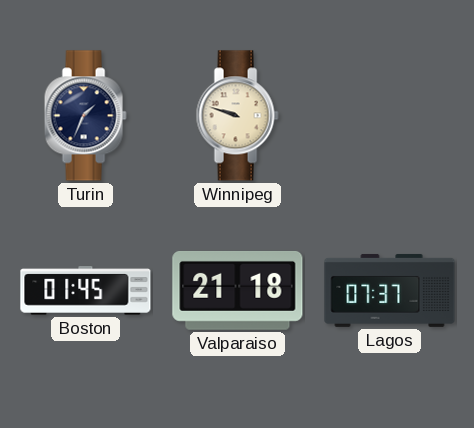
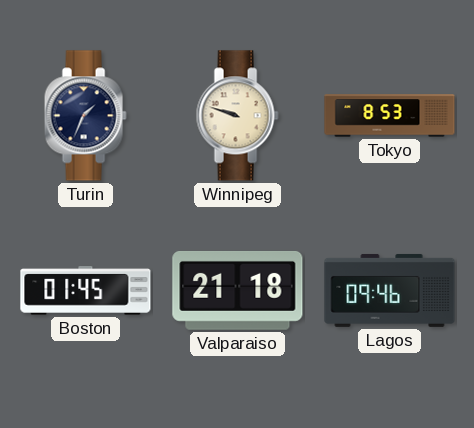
Tokyo: none -> 8:53
Lagos: 07:37 -> 09:46
